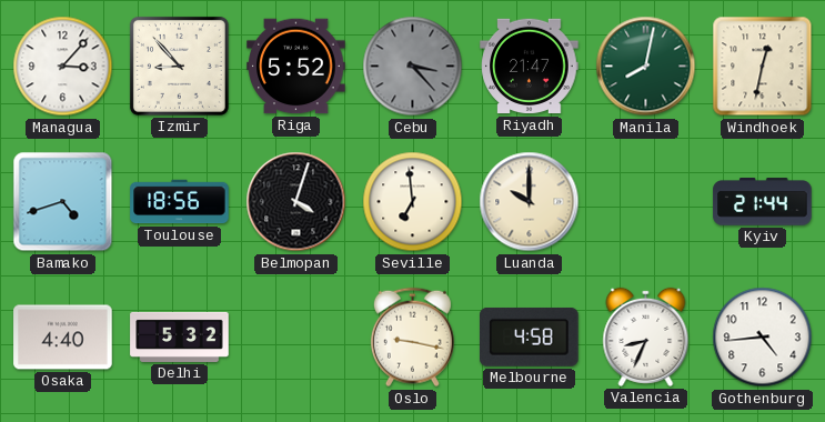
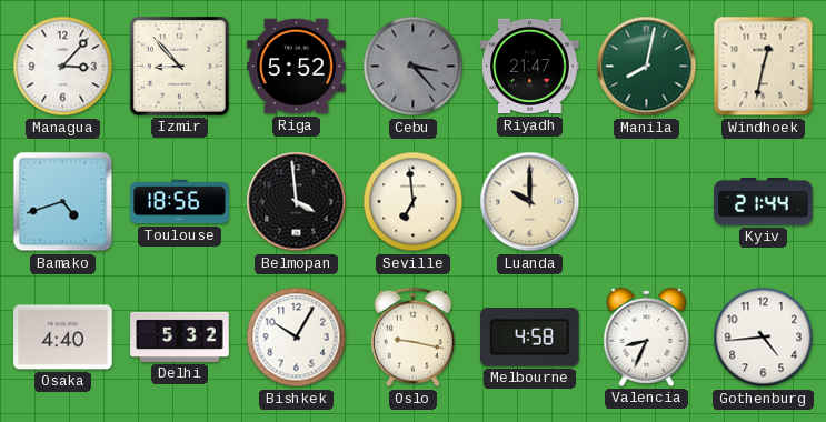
Belmopan: 4:03 -> 3:59
Bishkek: none -> 10:05
